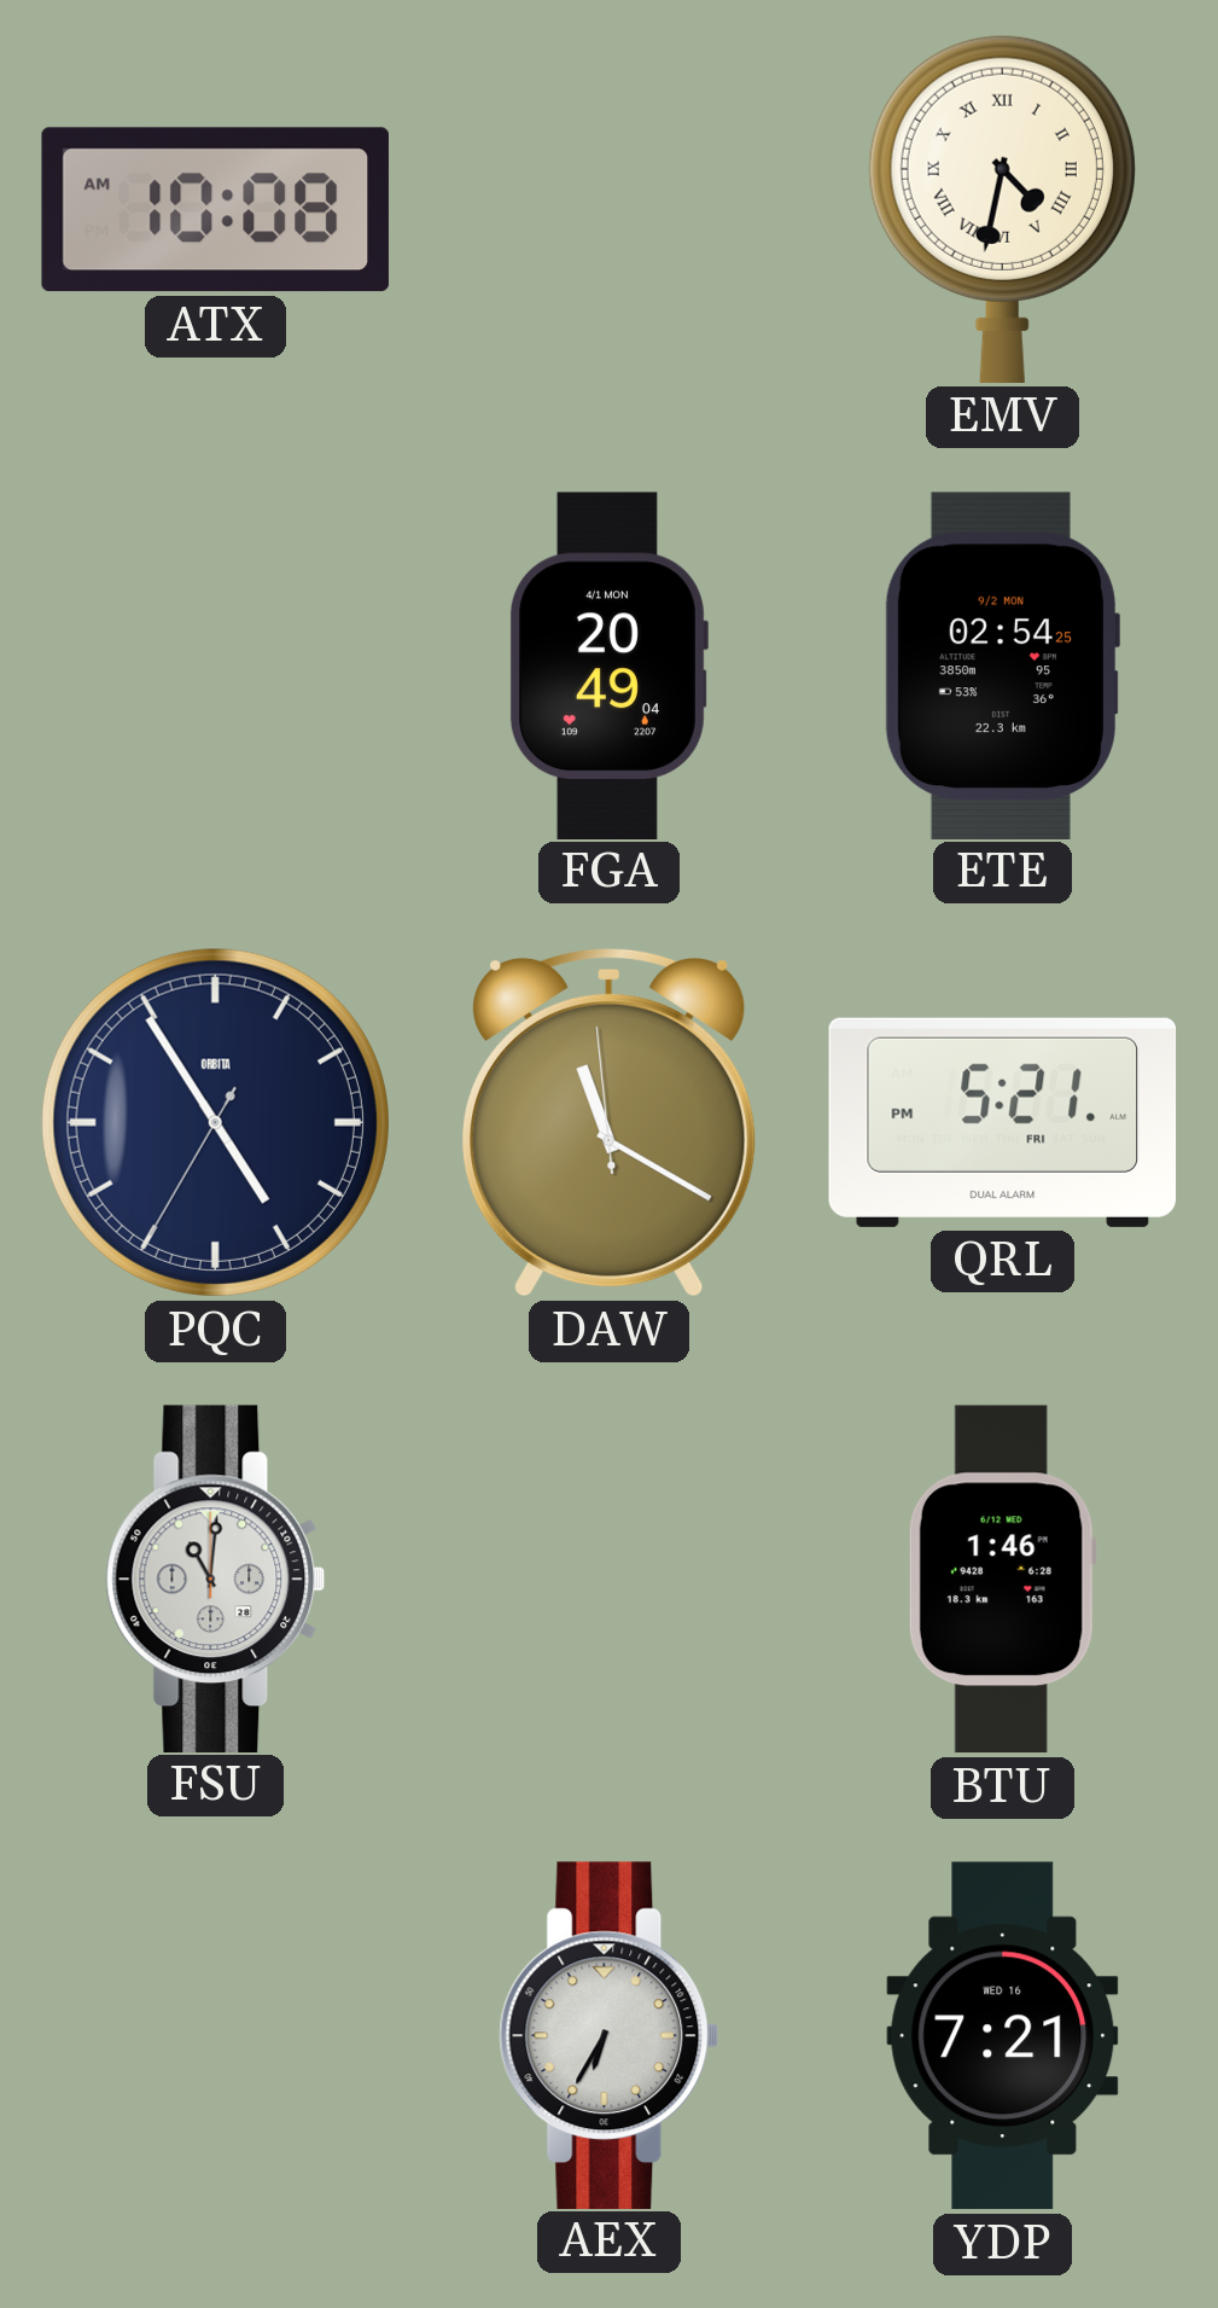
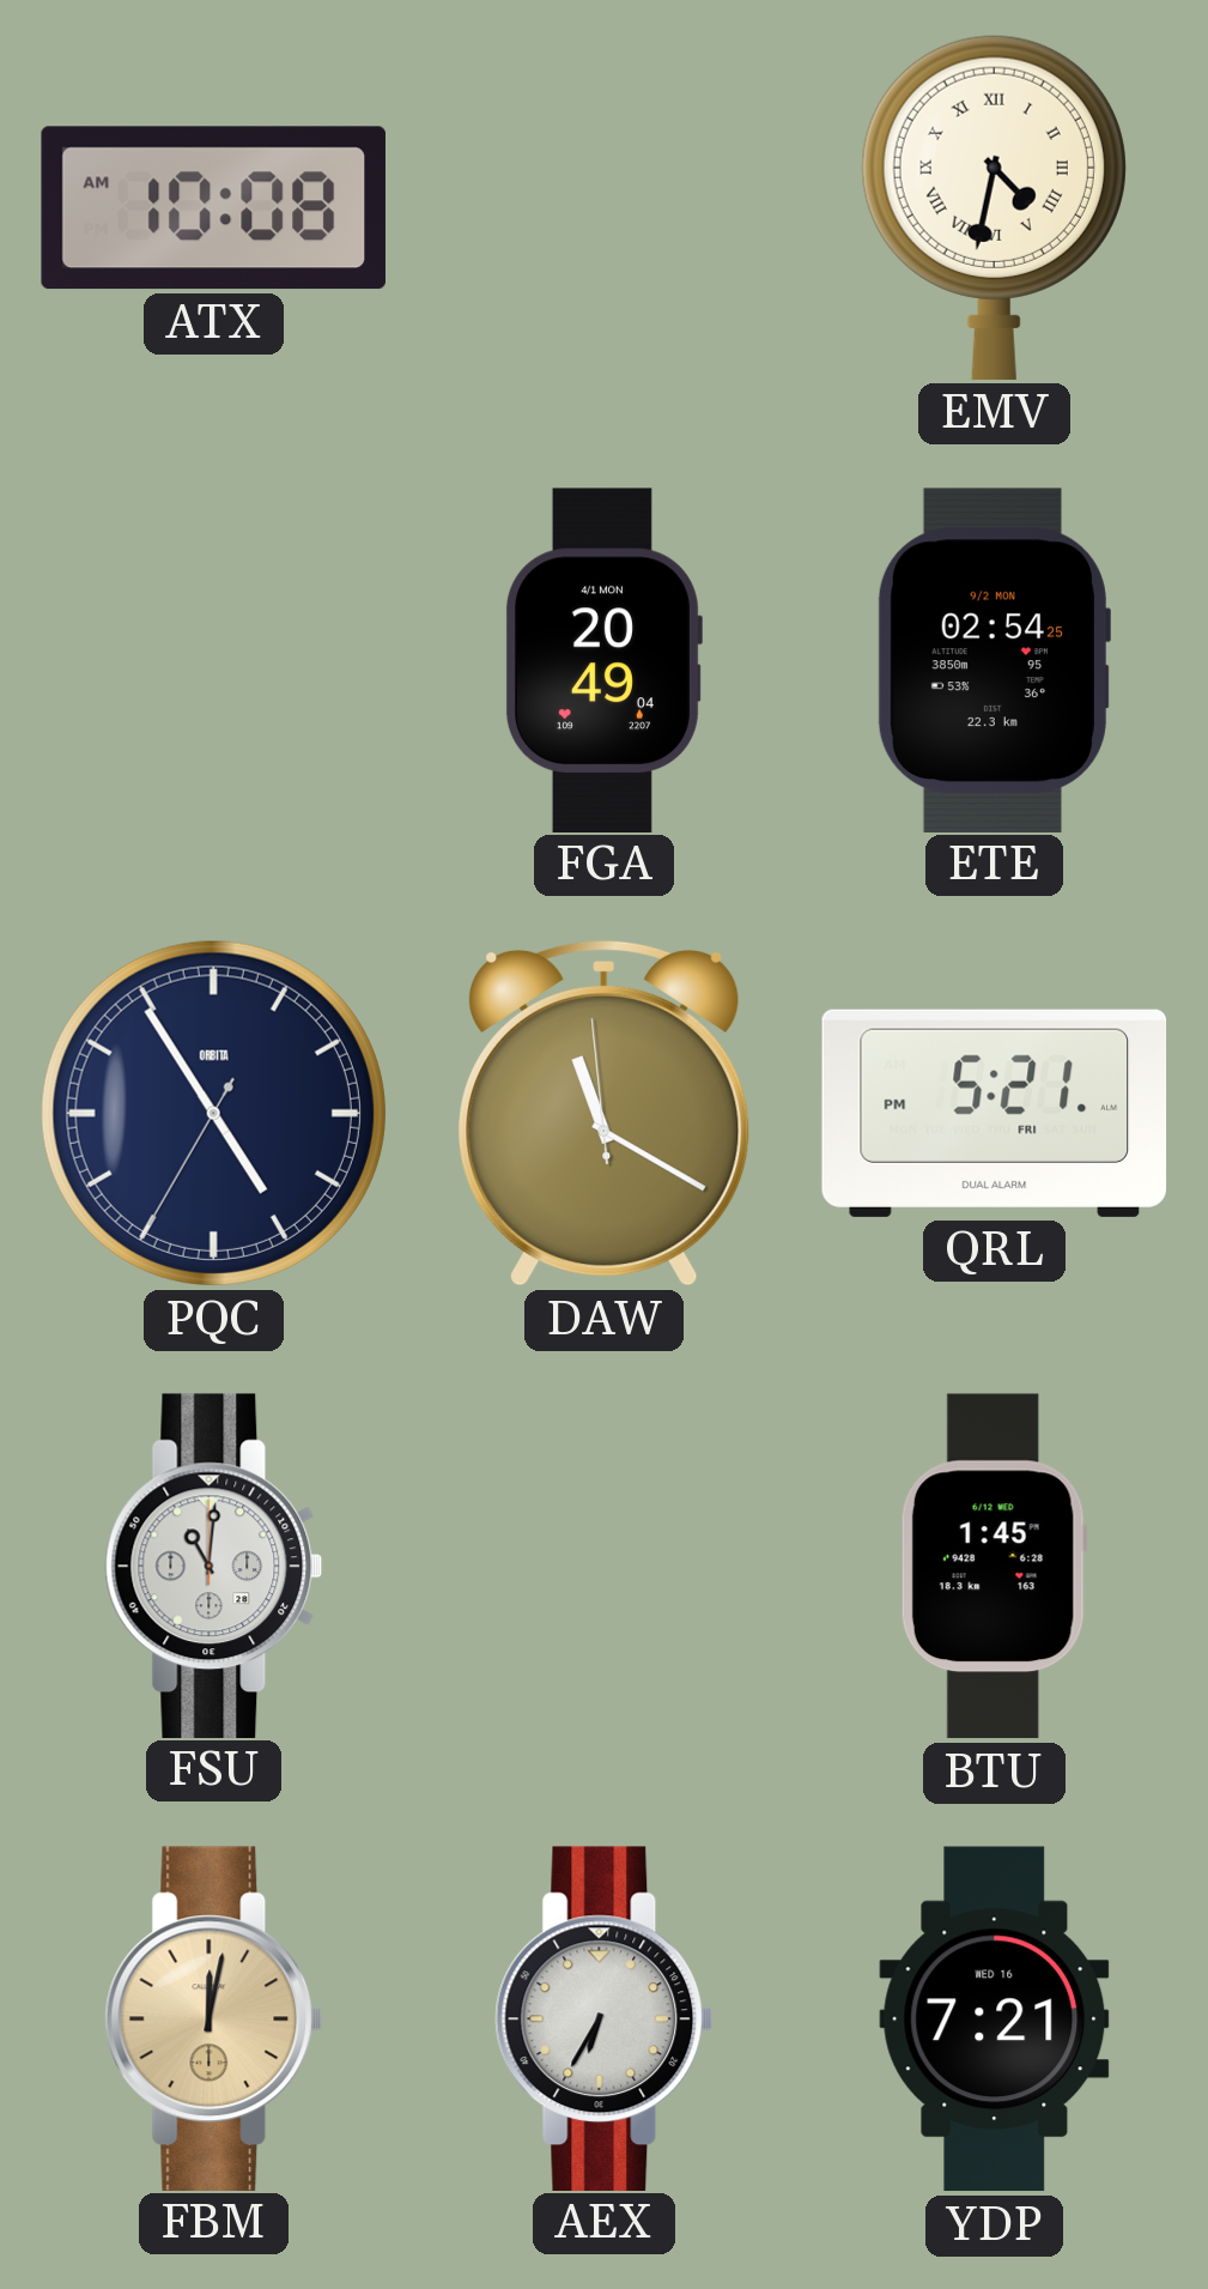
BTU: 1:46 -> 1:45
FBM: none -> 12:02
